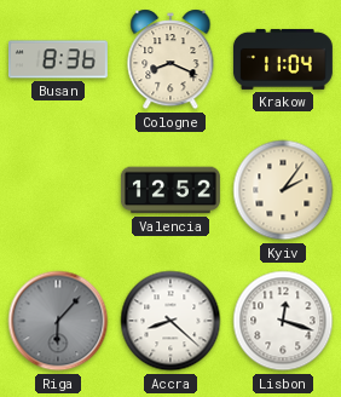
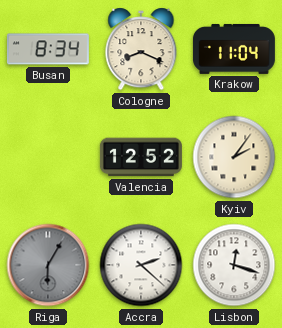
Busan: 8:36 -> 8:34
Riga: 6:07 -> 6:05
Accra: 8:22 -> 2:22
